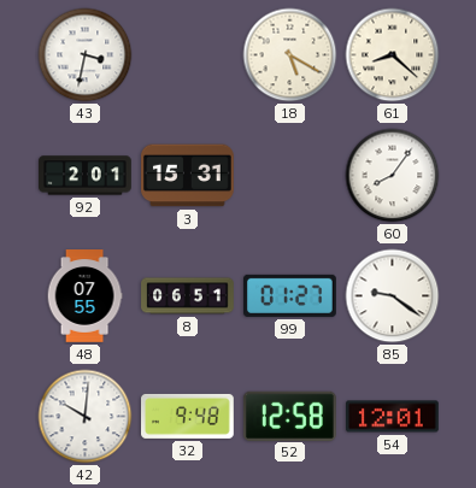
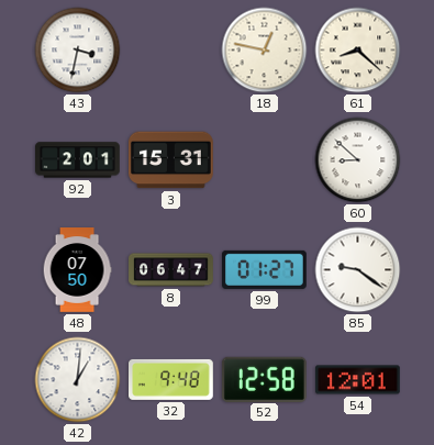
18: 5:20 -> 12:47
60: 8:06 -> 8:52
48: 07:55 -> 07:50
8: 06:51 -> 06:47
42: 10:01 -> 1:01
